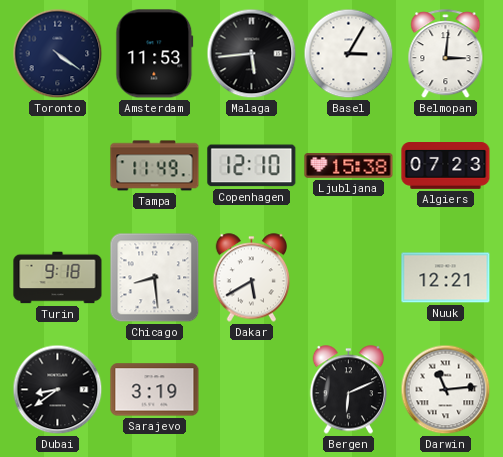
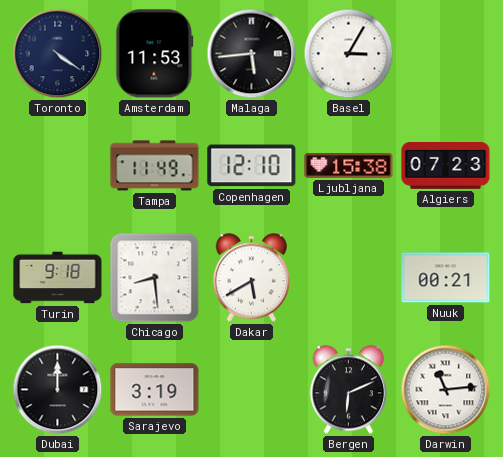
Belmopan: 3:01 -> none
Nuuk: 12:21 -> 00:21
Dubai: 8:39 -> 12:00
